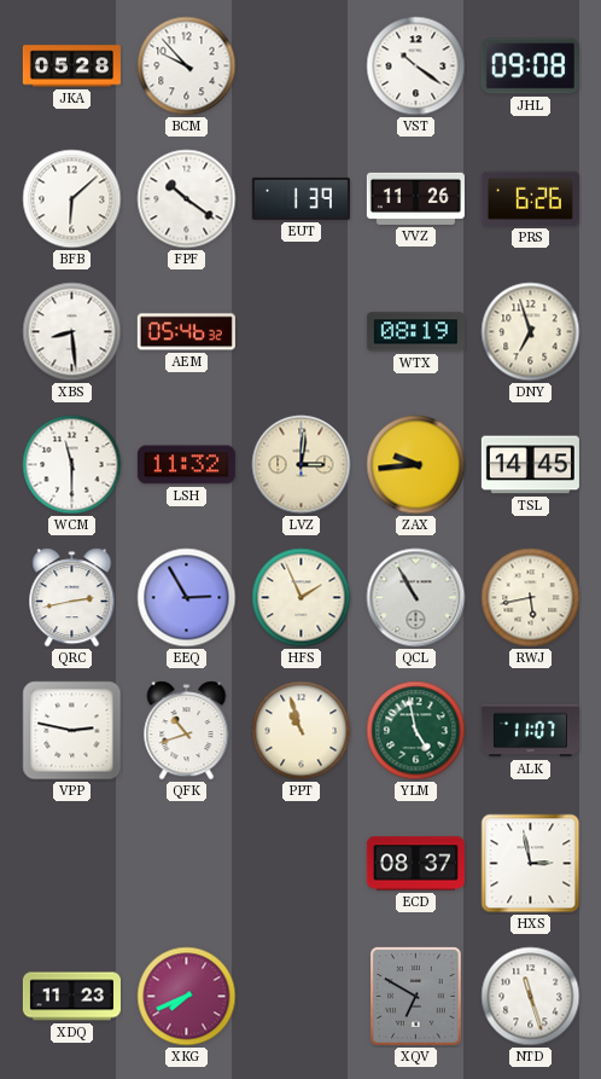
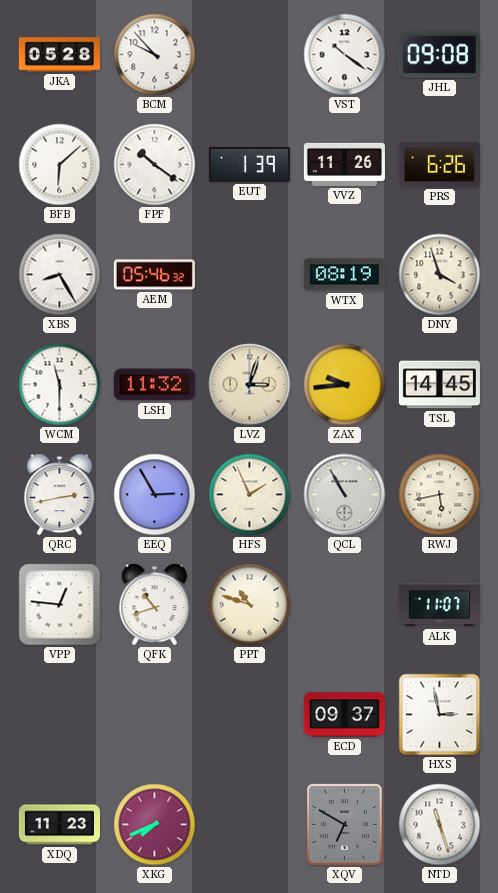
XBS: 8:29 -> 8:25
DNY: 6:57 -> 3:57
LVZ: 3:01 -> 3:03
VPP: 2:47 -> 12:46
PPT: 10:57 -> 10:48
YLM: 4:58 -> none
ECD: 08:37 -> 09:37
